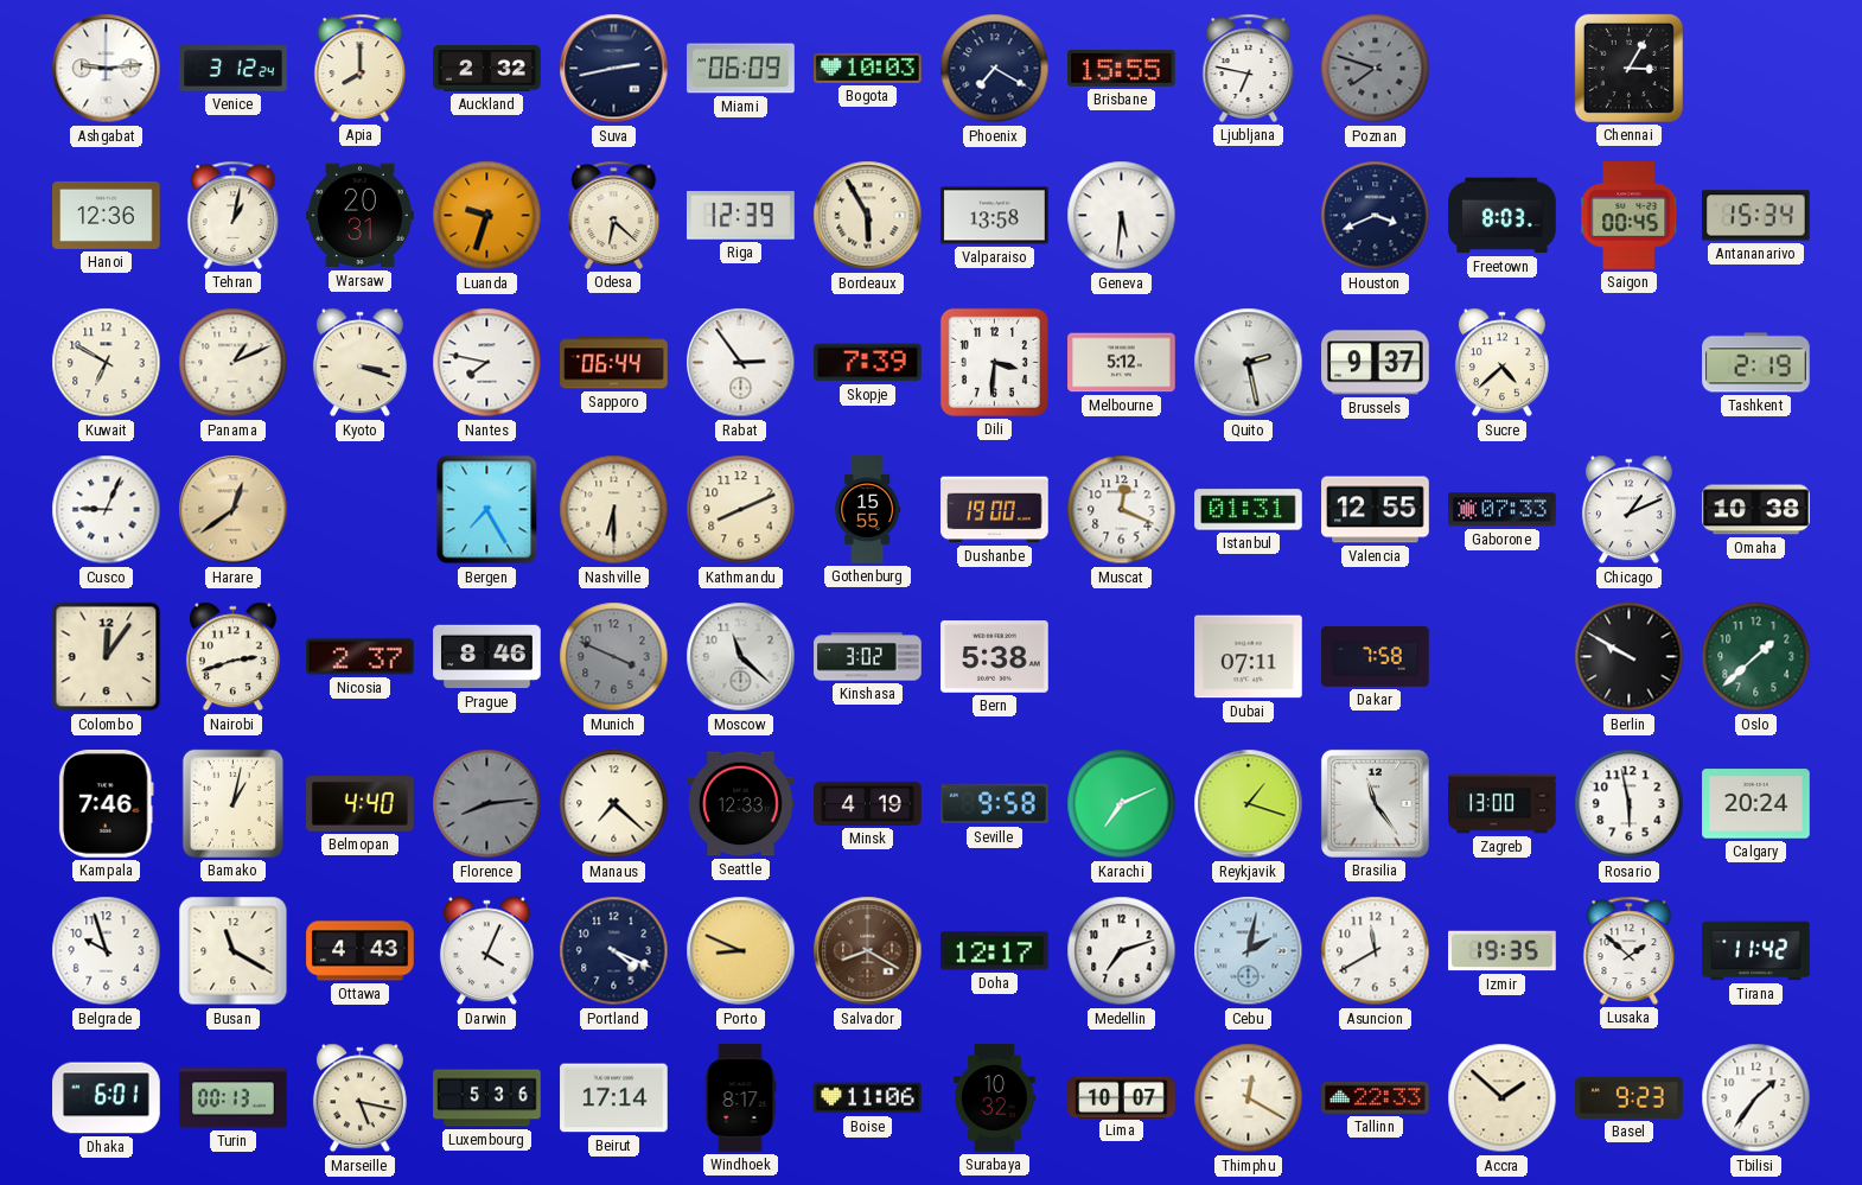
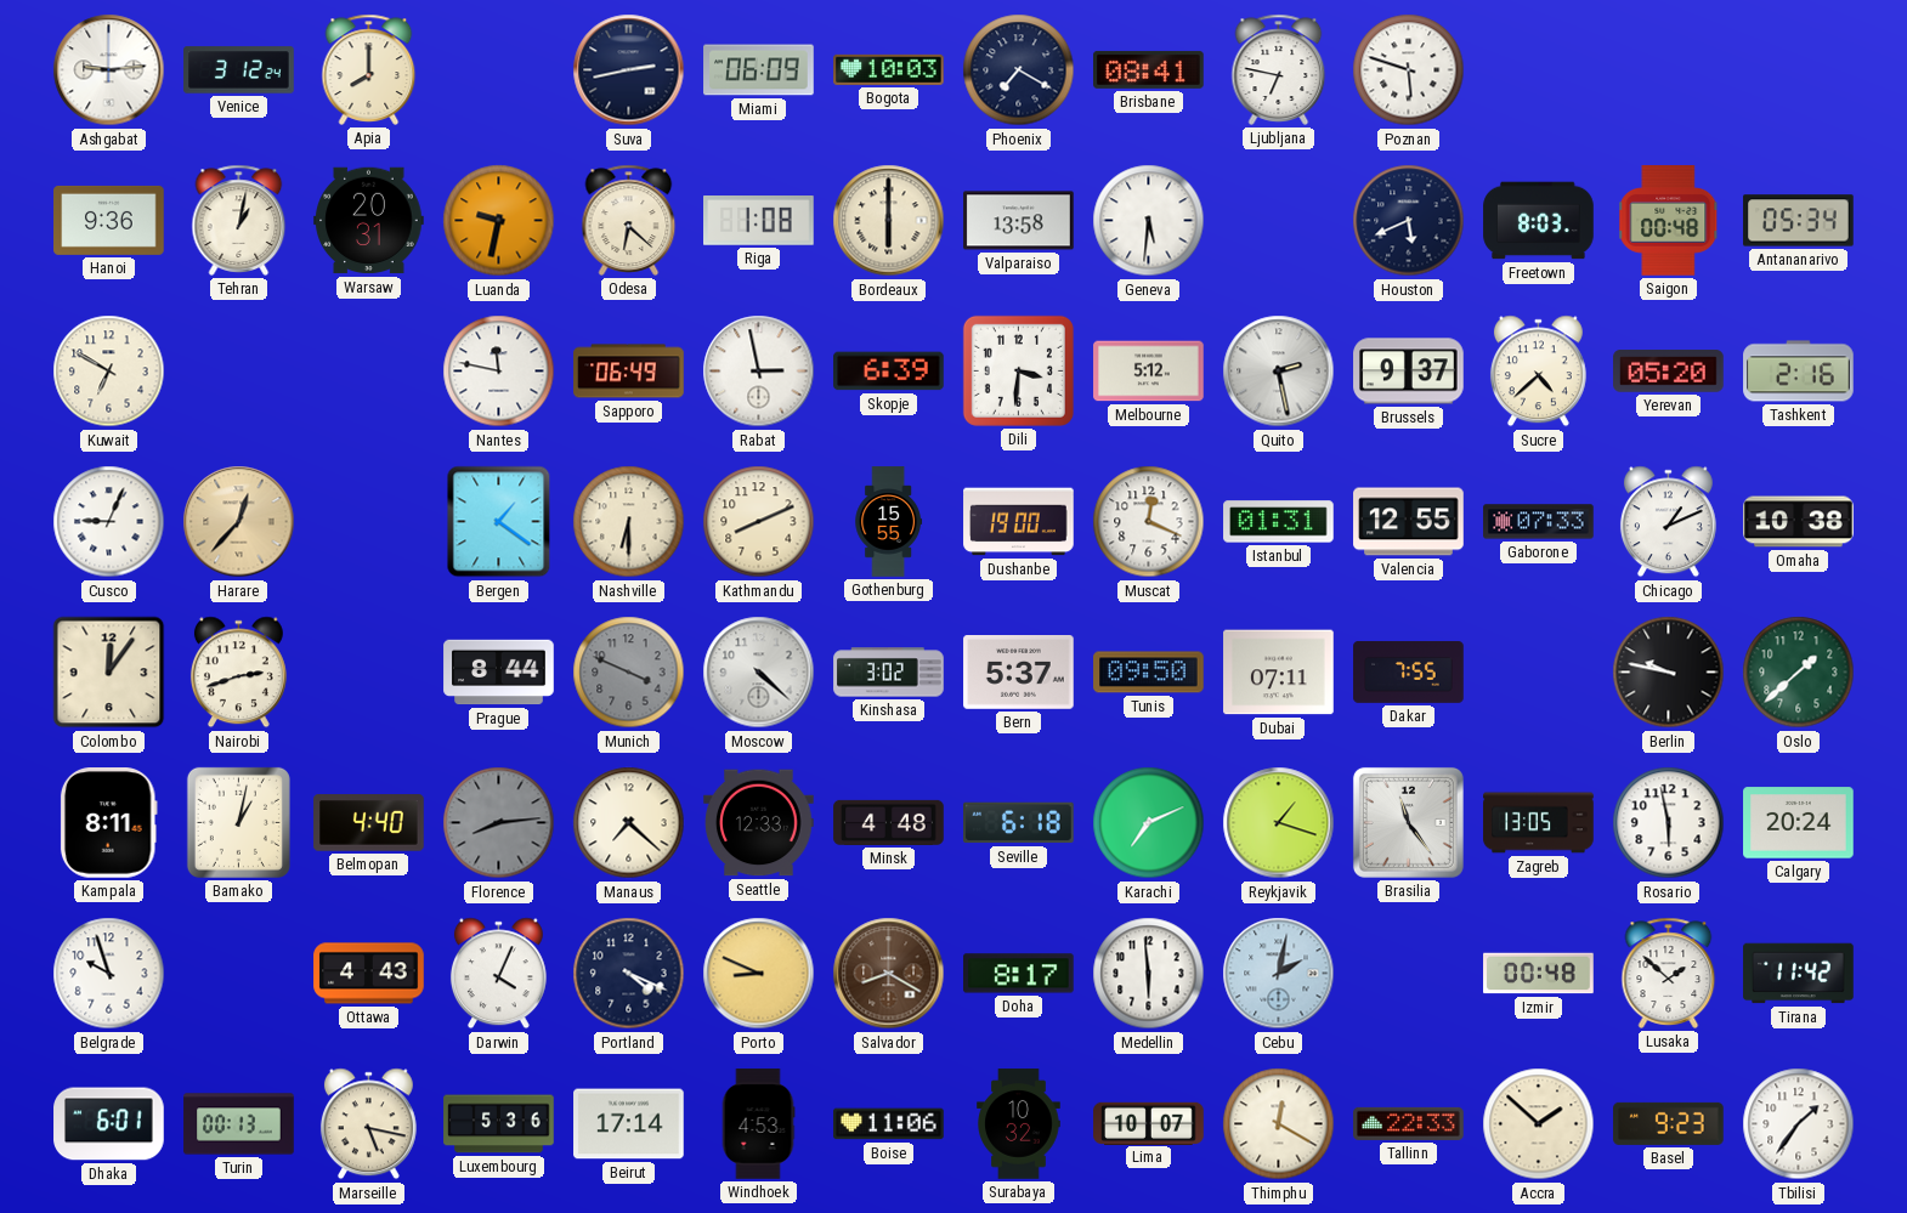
Auckland: 2:32 -> none
Brisbane: 15:55 -> 08:41
Poznan: 7:48 -> 5:48
Poznan dial: grey -> white
Chennai: 3:05 -> none
Hanoi: 12:36 -> 9:36
Luanda: 9:33 -> 9:32
Riga: 12:39 -> 1:08
Bordeaux: 5:55 -> 6:00
Houston: 3:41 -> 5:41
Saigon: 00:45 -> 00:48
Antananarivo: 15:34 -> 05:34
Panama: 1:11 -> none
Kyoto: 3:18 -> none
Nantes: 7:47 -> 11:47
Sapporo: 06:44 -> 06:49
Rabat: 2:54 -> 2:58
Skopje: 7:39 -> 6:39
Yerevan: none -> 05:20
Tashkent: 2:19 -> 2:16
Harare: 12:39 -> 12:37
Bergen: 7:25 -> 1:21
Nicosia: 2:37 -> none
Prague: 8:46 -> 8:44
Moscow: 11:22 -> 4:22
Bern: 5:38 -> 5:37
Tunis: none -> 09:50
Dakar: 7:58 -> 7:55
Berlin: 9:50 -> 9:47
Kampala: 7:46 -> 8:11
Minsk: 4:19 -> 4:48
Seville: 9:58 -> 6:18
Zagreb: 13:00 -> 13:05
Busan: 11:20 -> none
Doha: 12:17 -> 8:17
Medellin: 7:12 -> 5:59
Asuncion: 11:40 -> none
Izmir: 19:35 -> 00:48
Windhoek: 8:17 -> 4:53
